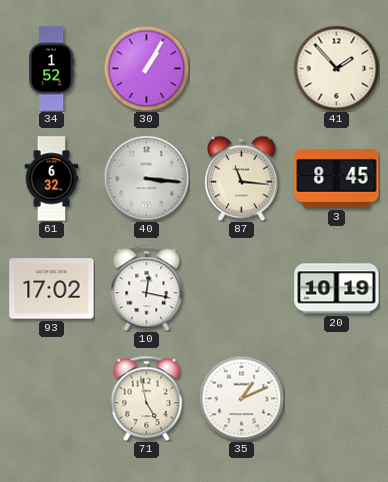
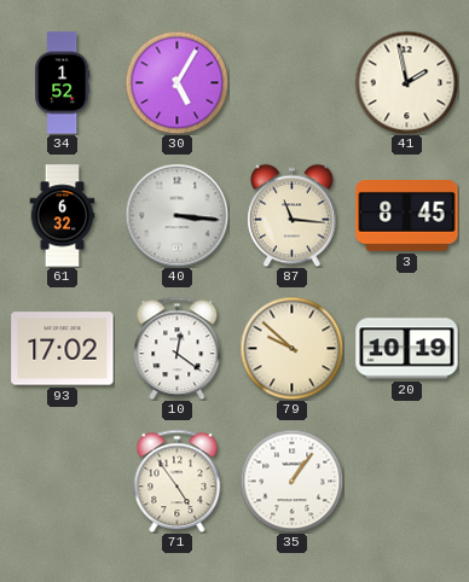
30: 1:05 -> 5:05
41: 1:53 -> 1:58
10: 12:17 -> 12:21
79: none -> 9:52
71: 4:58 -> 4:54
35: 1:11 -> 1:06
